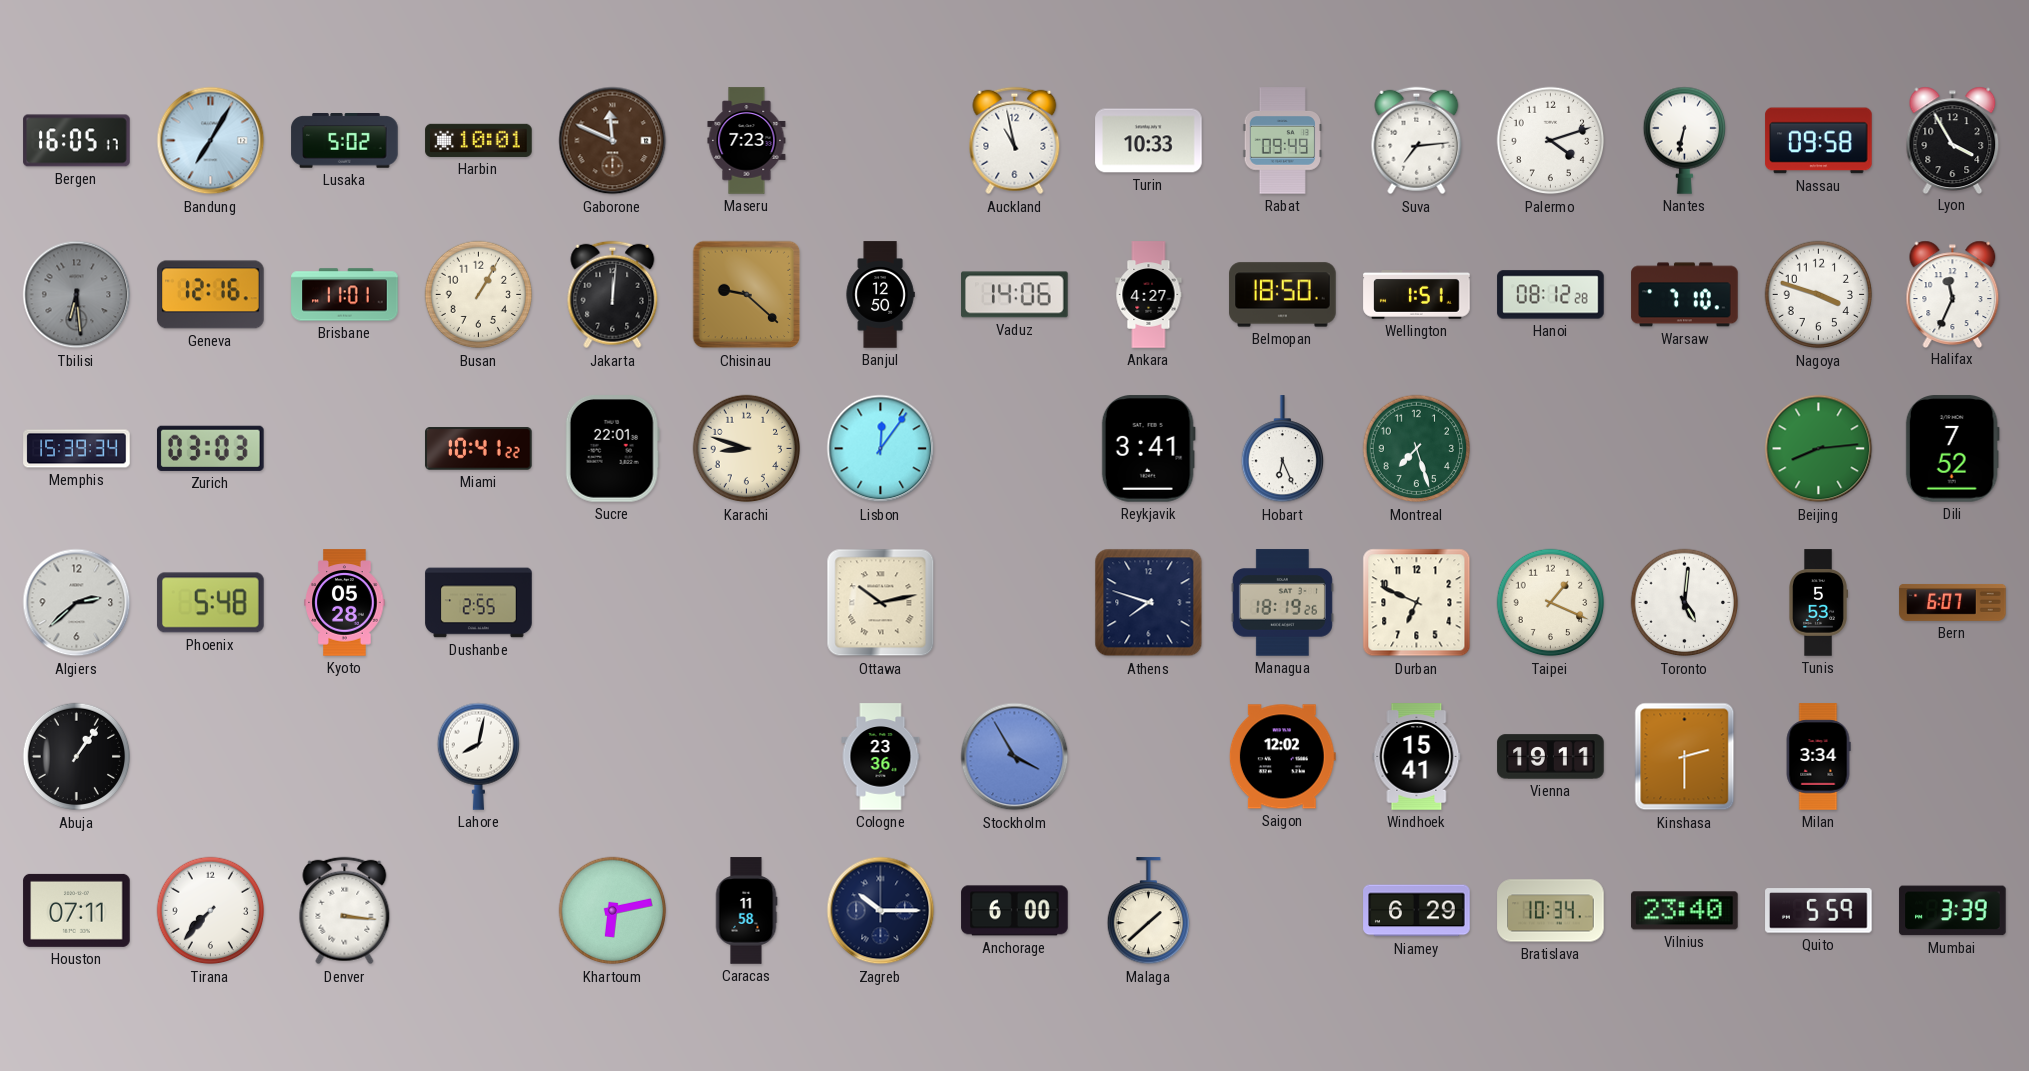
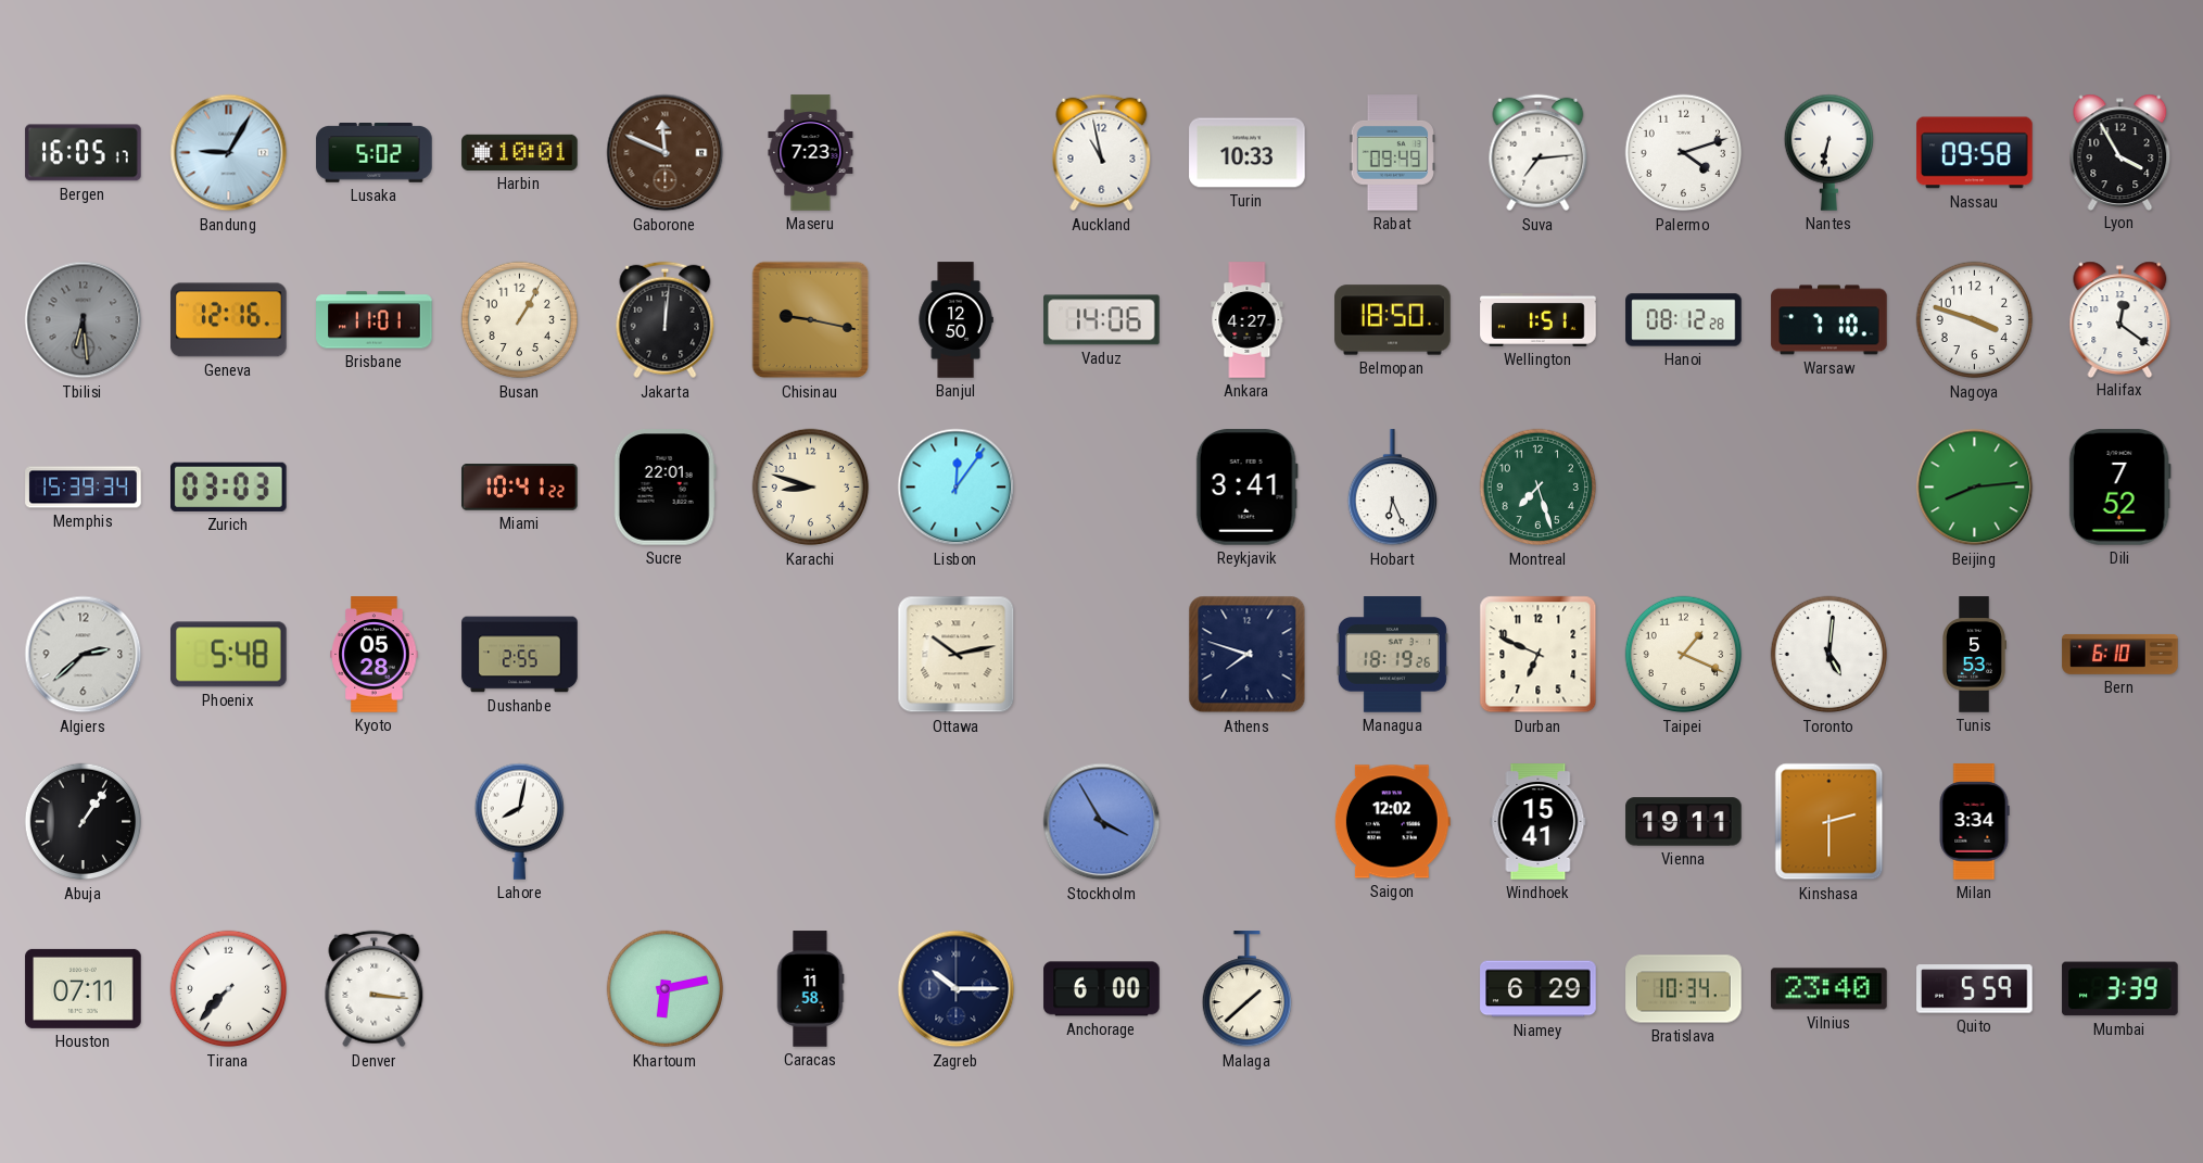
Bandung: 7:05 -> 9:05
Chisinau: 9:22 -> 9:17
Halifax: 11:34 -> 12:21
Bern: 6:07 -> 6:10
Cologne: 23:36 -> none
